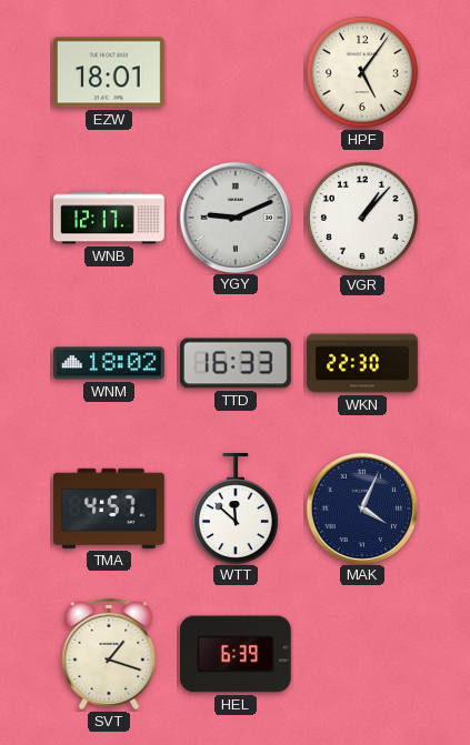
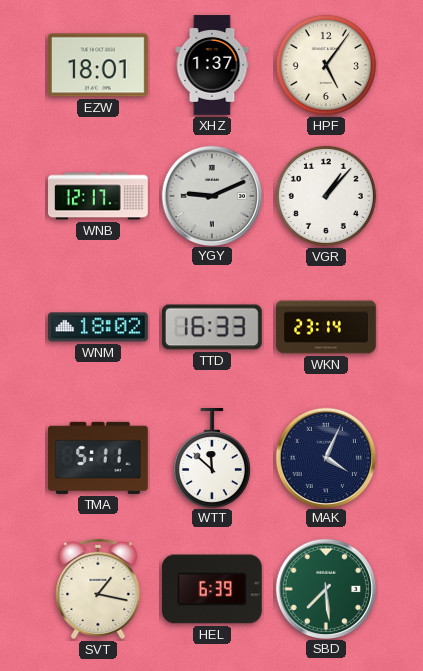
XHZ: none -> 1:37
WKN: 22:30 -> 23:14
TMA: 4:57 -> 5:11
SVT: 1:18 -> 1:17
SBD: none -> 7:29
